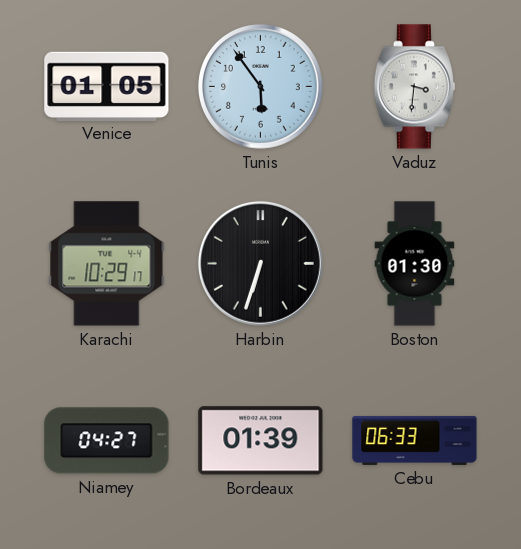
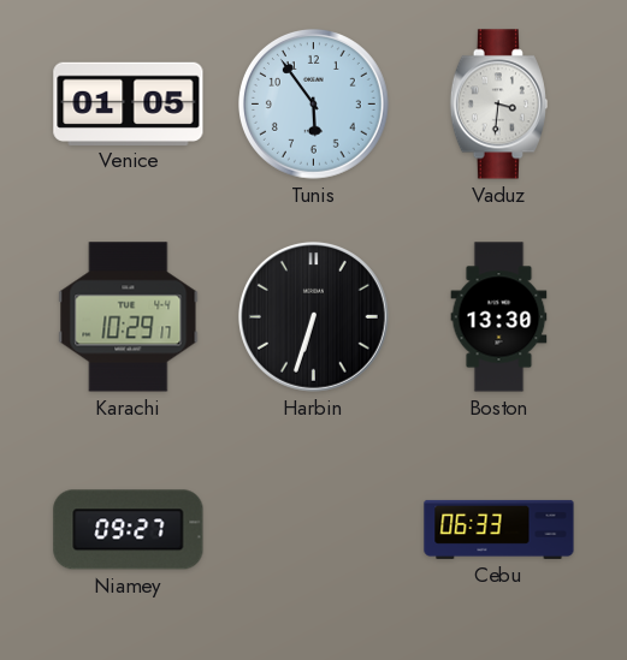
Boston: 01:30 -> 13:30
Niamey: 04:27 -> 09:27
Bordeaux: 01:39 -> none
